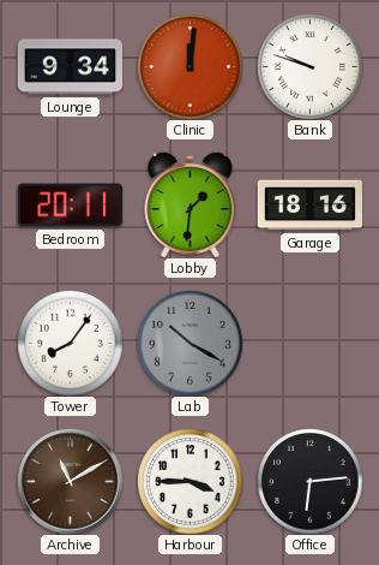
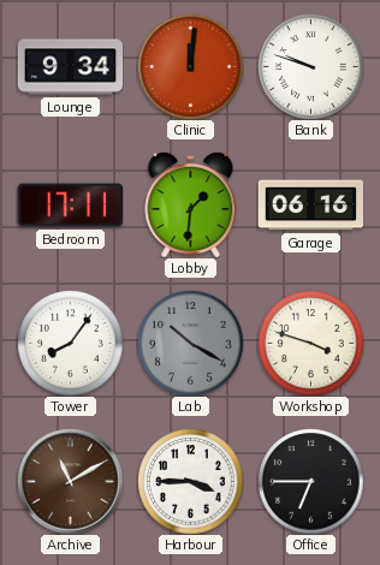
Bedroom: 20:11 -> 17:11
Garage: 18:16 -> 06:16
Workshop: none -> 3:48
Office: 6:14 -> 6:45
